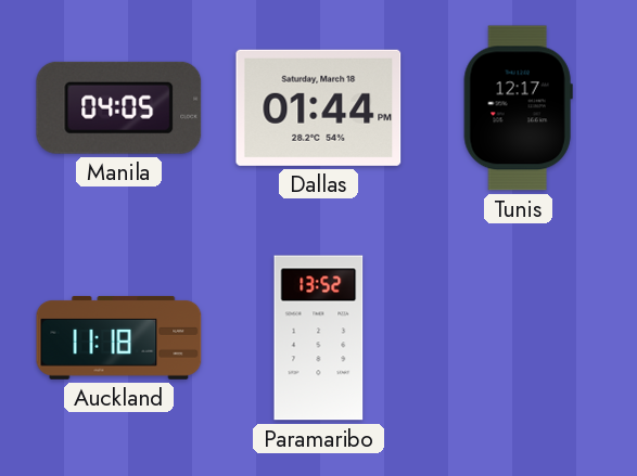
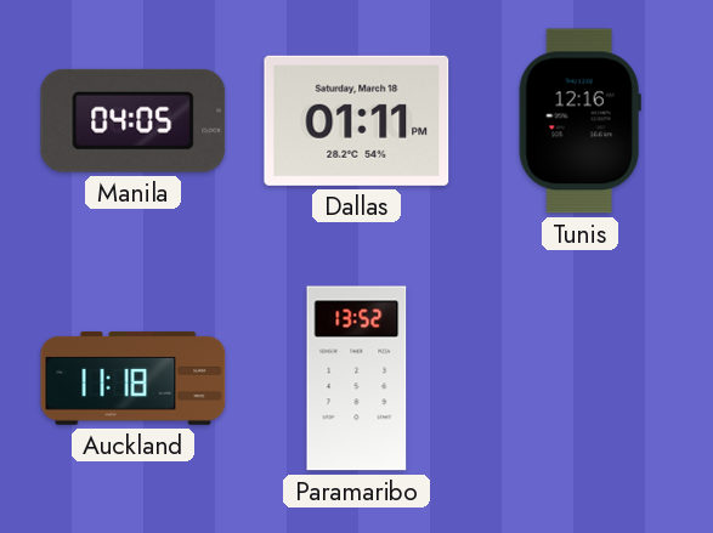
Dallas: 01:44 -> 01:11
Tunis: 12:17 -> 12:16
